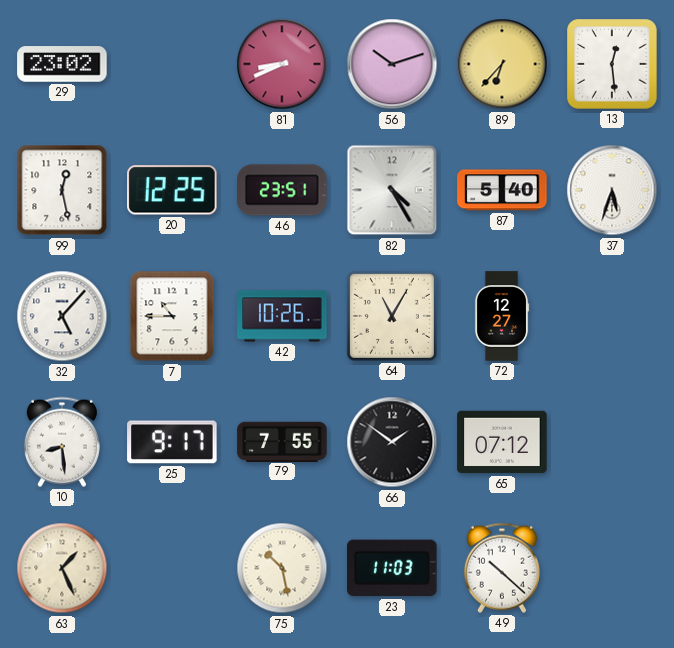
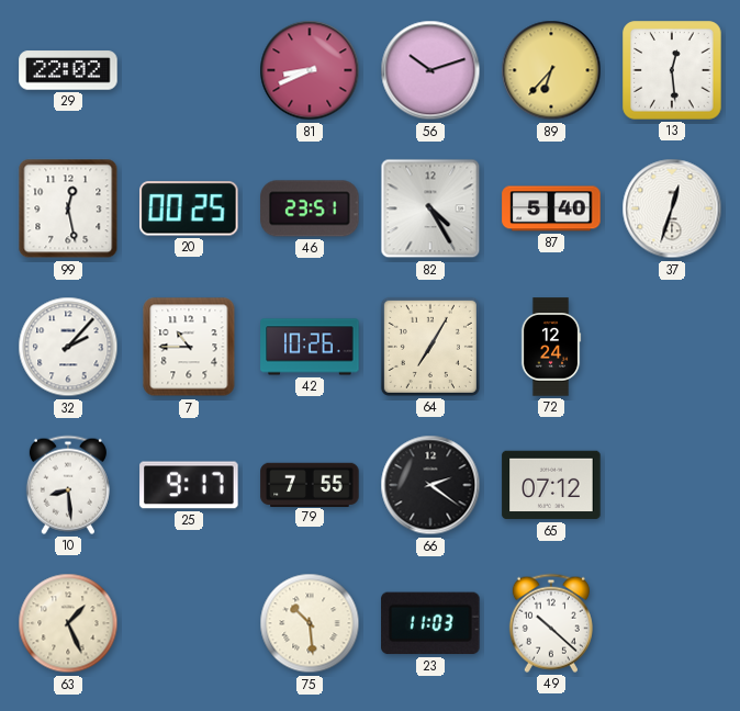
29: 23:02 -> 22:02
20: 12:25 -> 00:25
37: 5:33 -> 12:33
32: 5:07 -> 2:07
64: 11:05 -> 7:05
72: 12:27 -> 12:24
66: 1:51 -> 2:21
75: 10:28 -> 10:29
